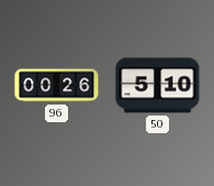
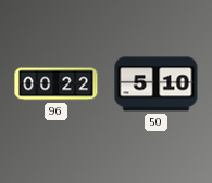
96: 00:26 -> 00:22
